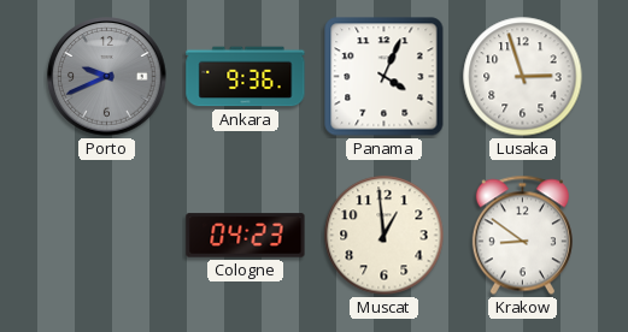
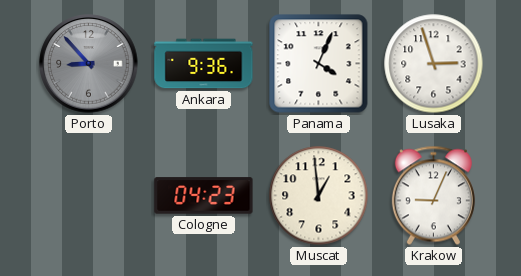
Porto: 9:41 -> 8:53
Krakow: 8:51 -> 9:04
